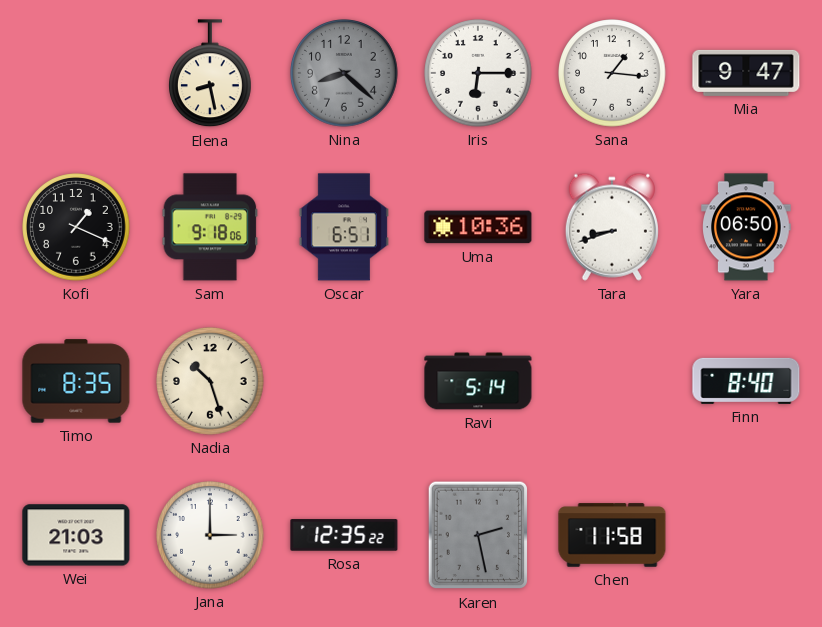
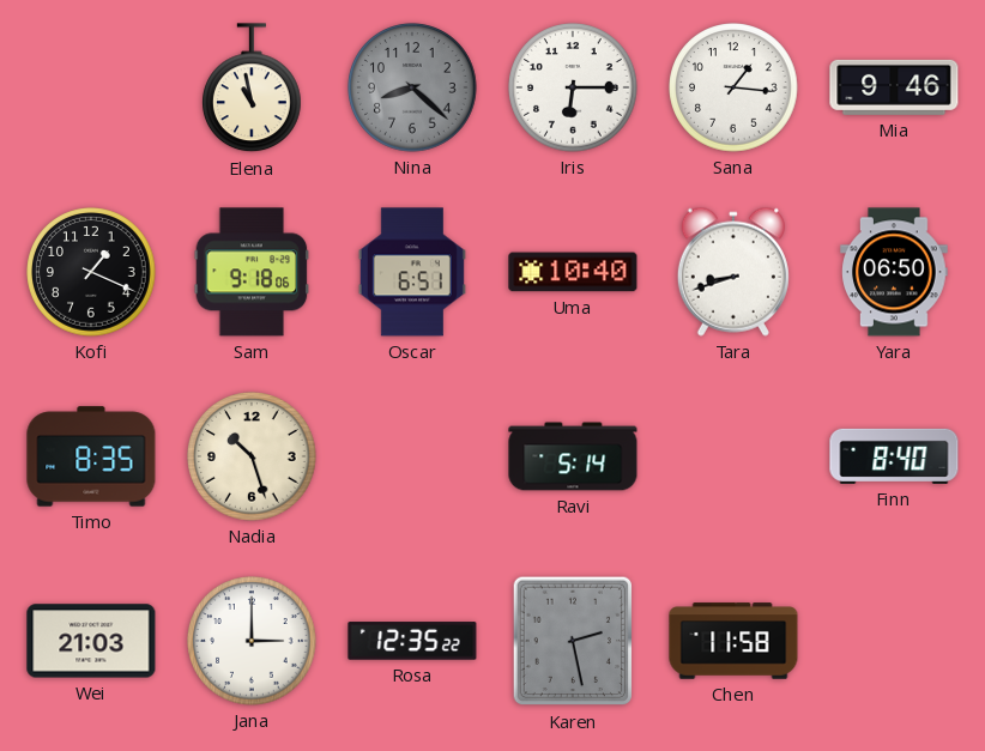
Elena: 8:28 -> 10:58
Mia: 9:47 -> 9:46
Uma: 10:36 -> 10:40
